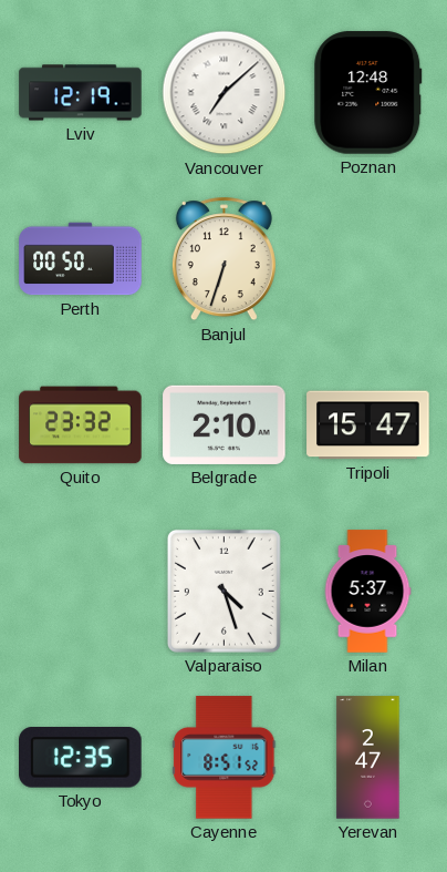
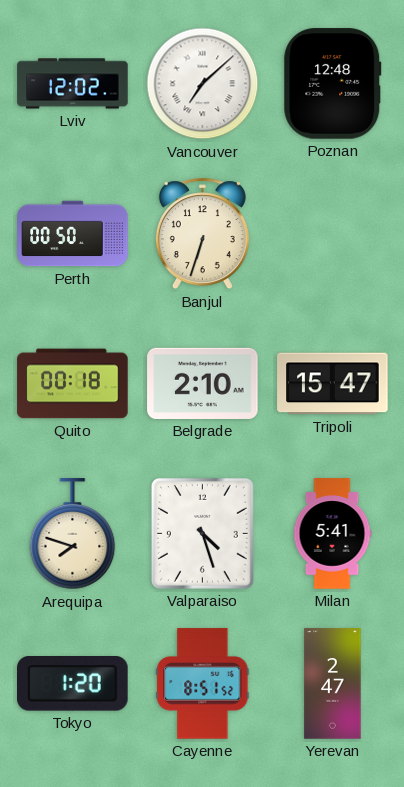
Lviv: 12:19 -> 12:02
Quito: 23:32 -> 00:18
Arequipa: none -> 7:48
Milan: 5:37 -> 5:41
Tokyo: 12:35 -> 1:20
